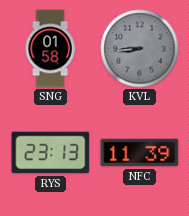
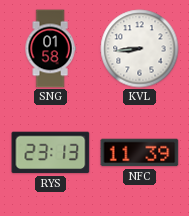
KVL dial: grey -> white
